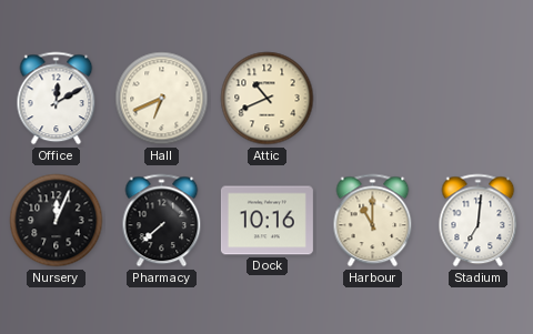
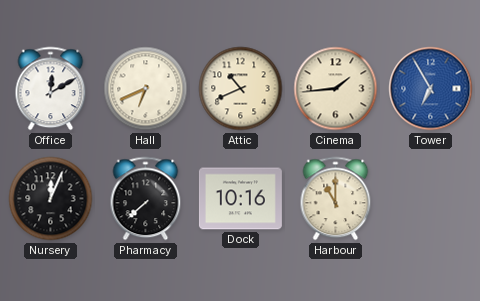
Cinema: none -> 1:44
Tower: none -> 6:55
Stadium: 7:01 -> none
